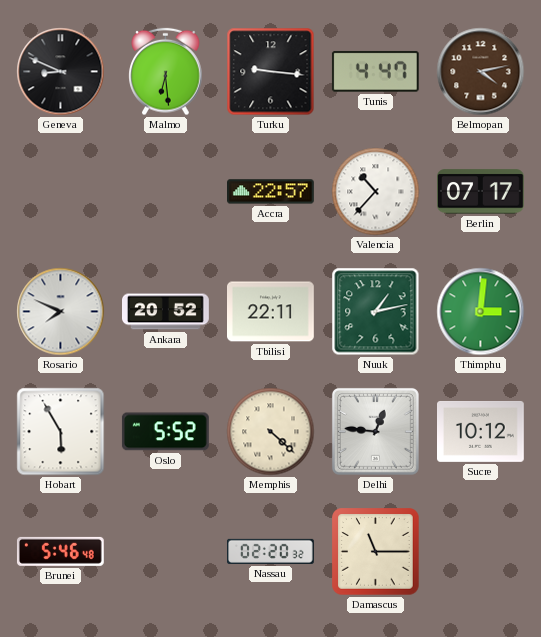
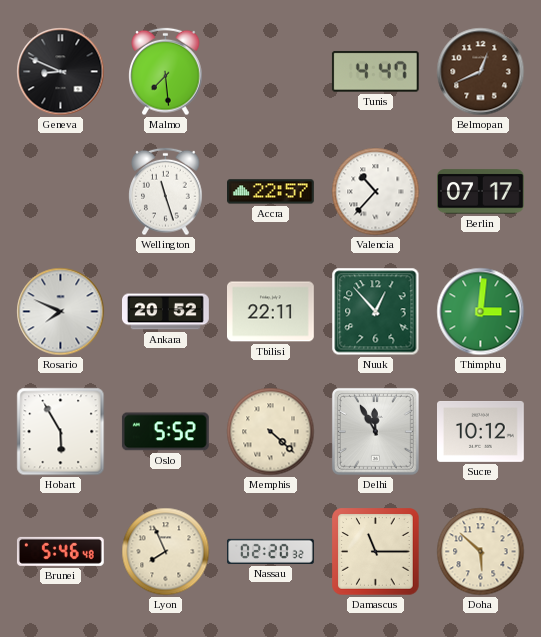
Malmo: 6:29 -> 7:29
Turku: 9:16 -> none
Belmopan: 4:13 -> 12:41
Wellington: none -> 11:27
Nuuk: 1:13 -> 12:53
Delhi: 12:46 -> 11:55
Lyon: none -> 7:56
Doha: none -> 5:52
